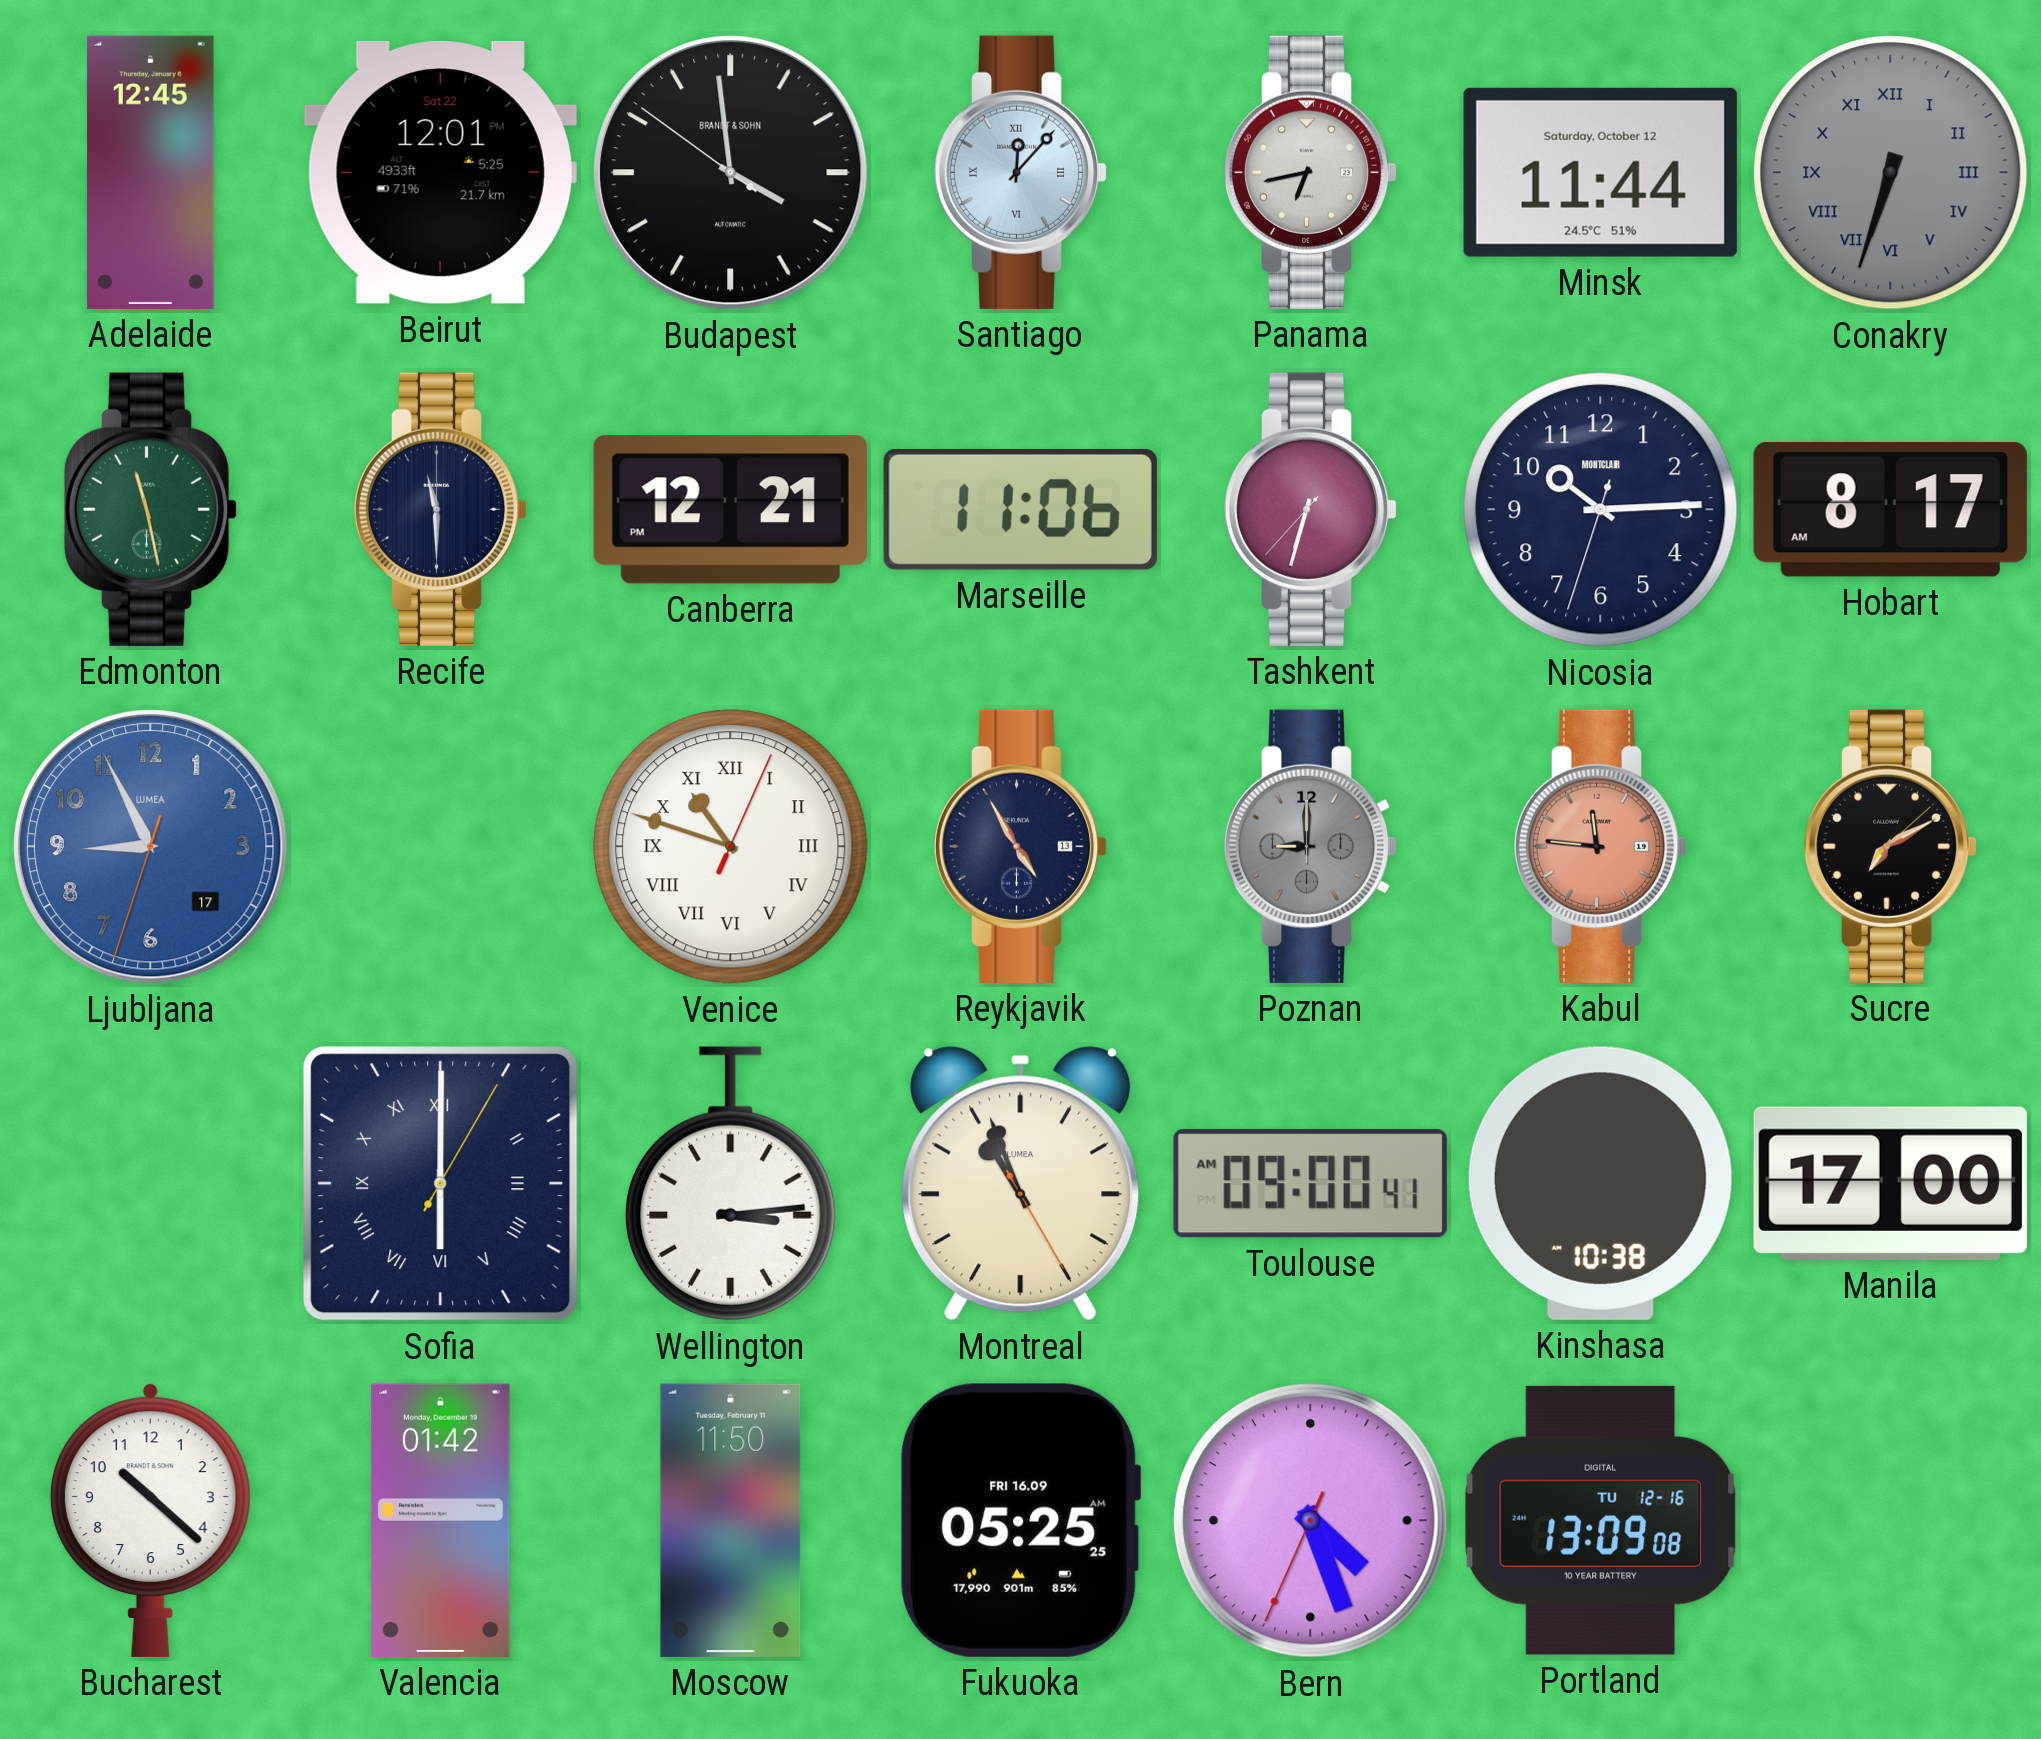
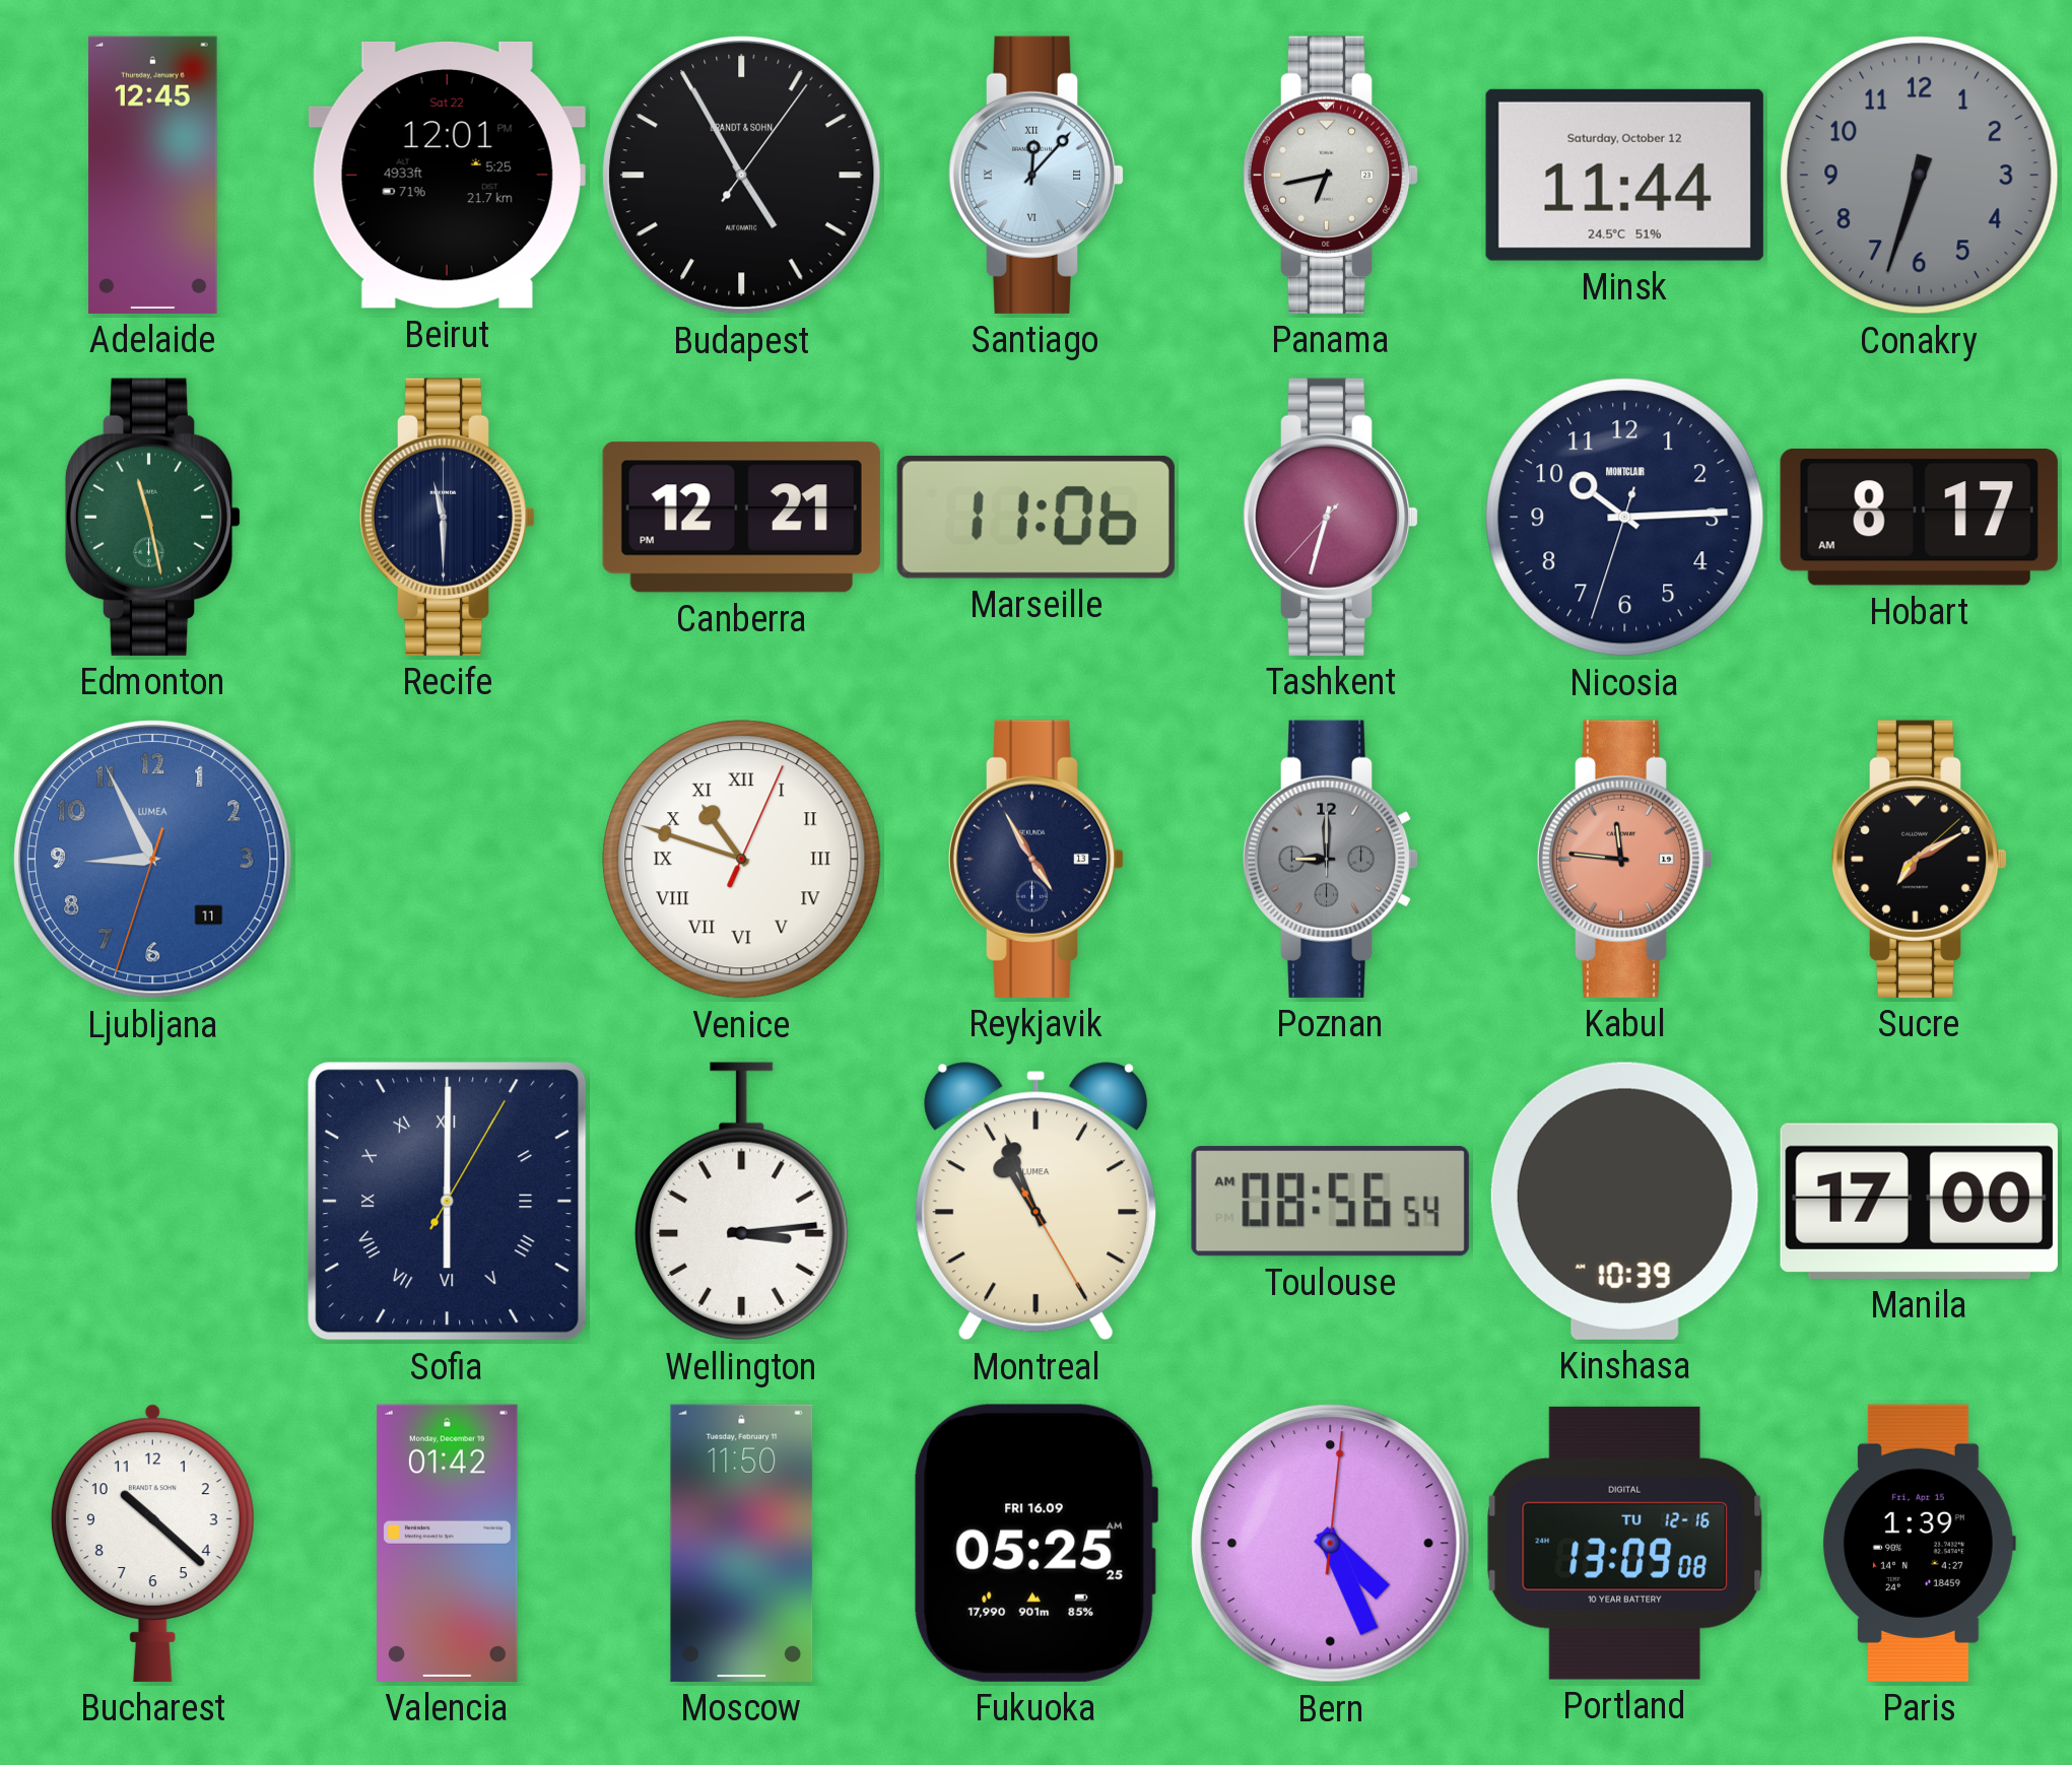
Budapest: 3:58 -> 4:55
Conakry numerals: Roman -> Arabic
Ljubljana date: 17 -> 11
Toulouse: 09:00 -> 08:56
Kinshasa: 10:38 -> 10:39
Bern: 4:26:34 -> 4:26:01
Paris: none -> 1:39
